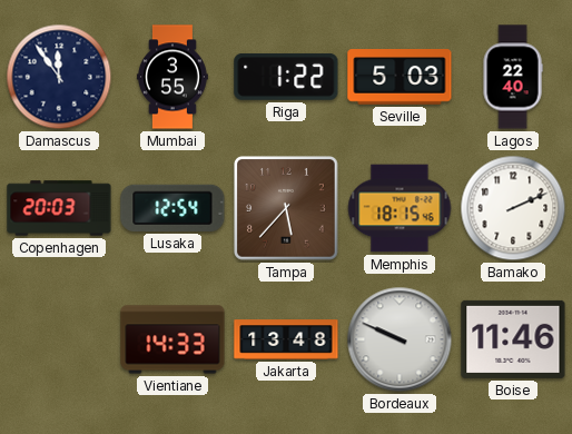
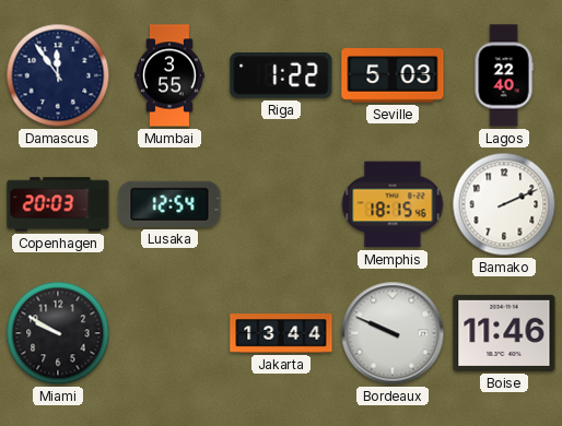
Tampa: 5:37 -> none
Miami: none -> 9:50
Vientiane: 14:33 -> none
Jakarta: 13:48 -> 13:44
